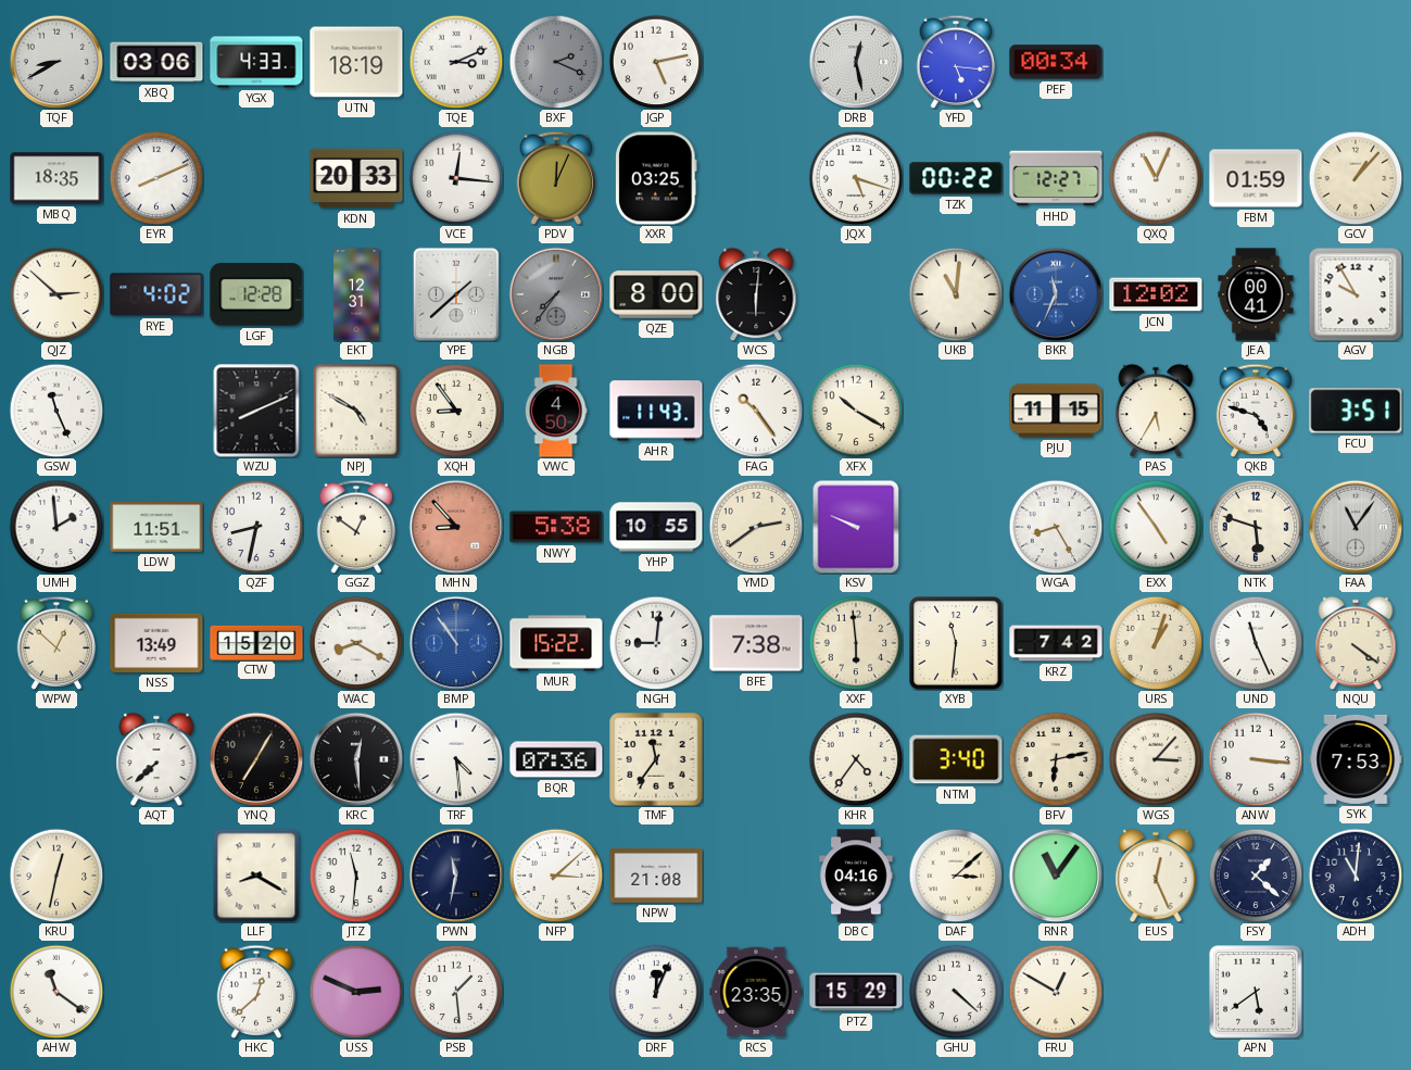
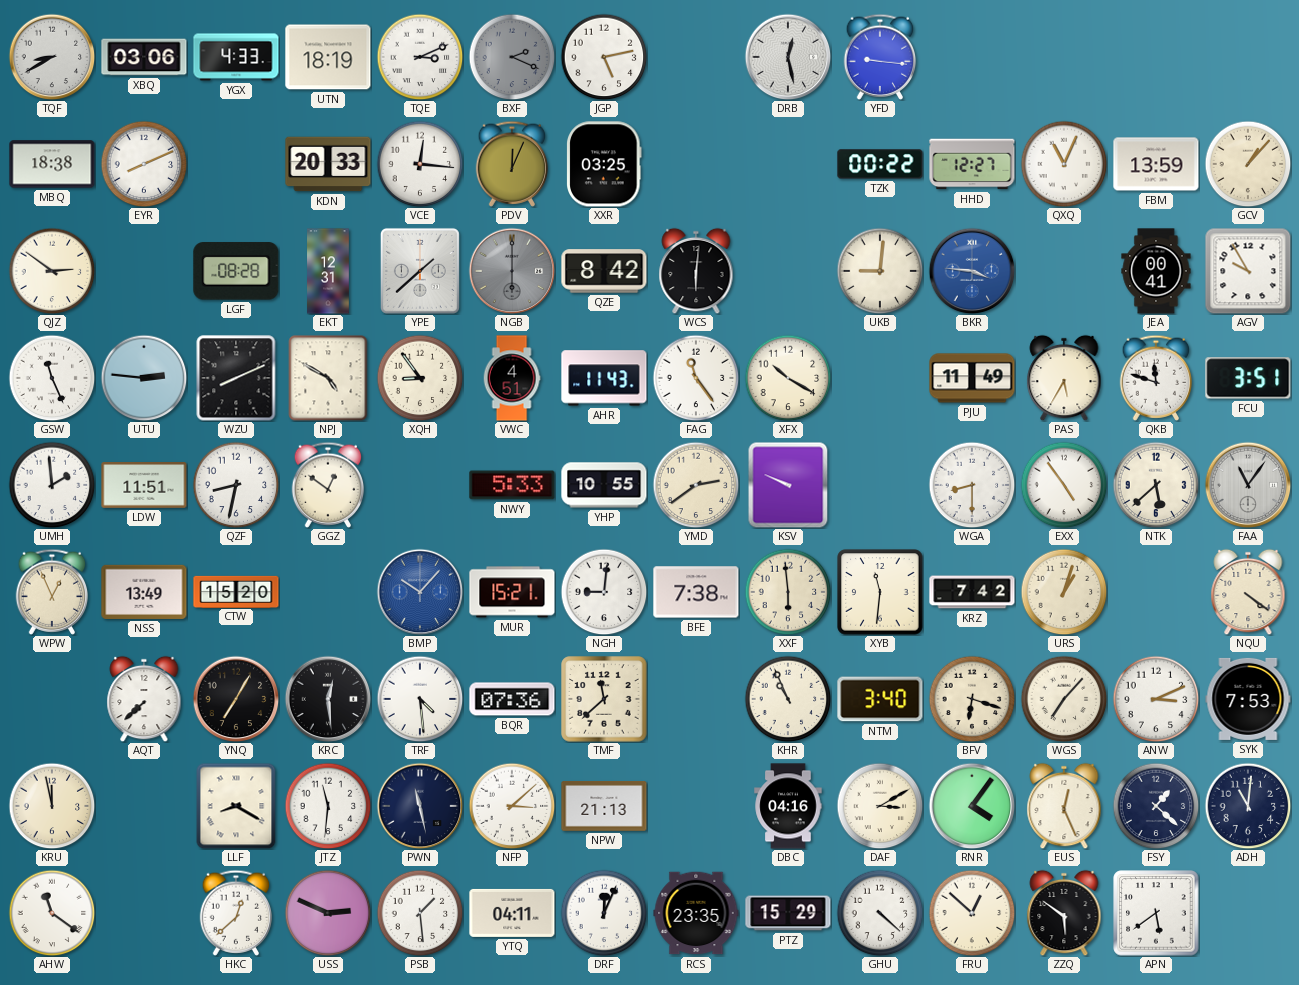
YFD: 5:16 -> 9:16
PEF: 00:34 -> none
MBQ: 18:35 -> 18:38
JQX: 5:18 -> none
FBM: 01:59 -> 13:59
QJZ: 2:52 -> 2:51
RYE: 4:02 -> none
LGF: 12:28 -> 08:28
NGB: 7:36 -> 6:00
QZE: 8:00 -> 8:42
UKB: 11:01 -> 9:01
BKR: 11:34 -> 3:46
JCN: 12:02 -> none
UTU: none -> 2:46
VWC: 4:50 -> 4:51
FAG: 10:24 -> 11:24
PJU: 11:15 -> 11:49
QKB: 4:48 -> 11:48
MHN: 8:53 -> none
NWY: 5:38 -> 5:33
WGA: 8:25 -> 8:30
NTK: 5:48 -> 5:38
WPW: 12:52 -> 12:56
WAC: 8:20 -> none
BMP: 10:54 -> 10:07
MUR: 15:22 -> 15:21
UND: 11:26 -> none
TMF: 11:36 -> 11:38
KHR: 4:36 -> 10:56
BFV: 6:13 -> 6:18
WGS: 3:07 -> 7:07
ANW: 3:16 -> 3:11
KRU: 12:32 -> 11:58
PWN: 11:32 -> 11:28
NPW: 21:08 -> 21:13
DAF: 3:08 -> 3:10
RNR: 11:06 -> 4:06
YTQ: none -> 04:11
FRU: 12:50 -> 12:52
ZZQ: none -> 5:51
